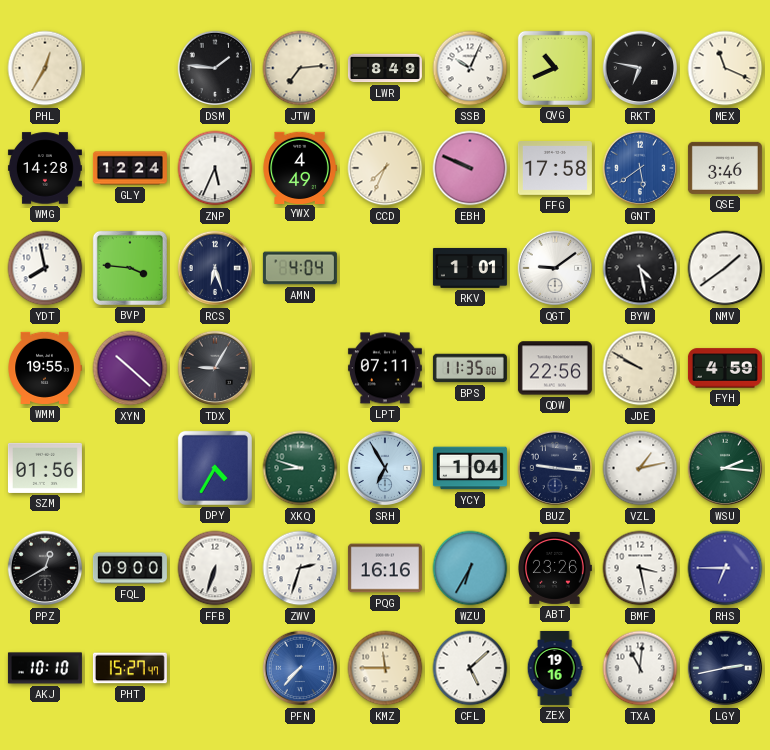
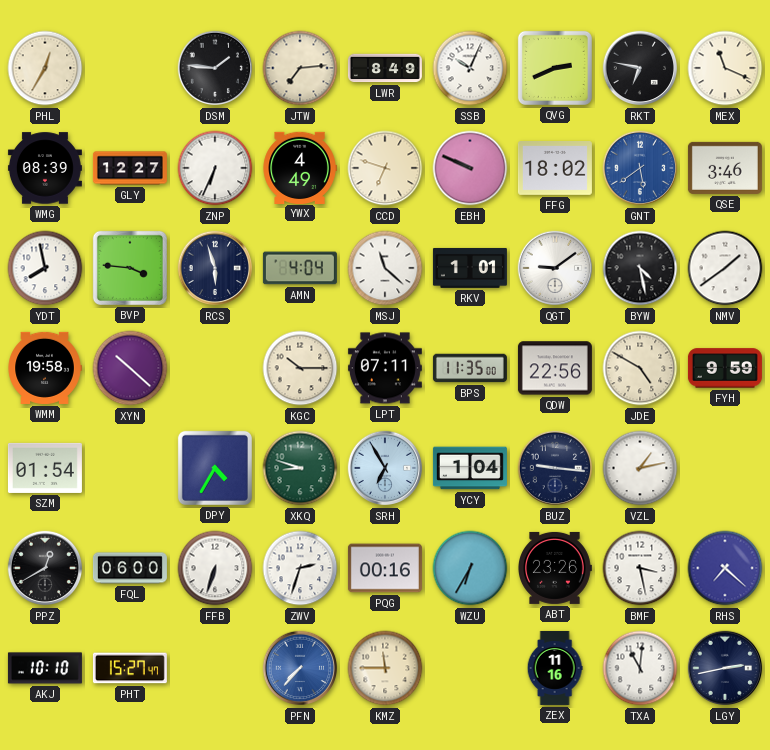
QVG: 10:41 -> 2:41
WMG: 14:28 -> 08:39
GLY: 12:24 -> 12:27
ZNP: 5:34 -> 6:34
CCD: 7:34 -> 6:48
FFG: 17:58 -> 18:02
RCS: 6:27 -> 5:57
MSJ: none -> 11:22
WMM: 19:55 -> 19:58
TDX: 9:05 -> none
KGC: none -> 10:15
JDE: 9:50 -> 4:50
FYH: 4:59 -> 9:59
SZM: 01:56 -> 01:54
WSU: 2:16 -> none
FQL: 09:00 -> 06:00
PQG: 16:16 -> 00:16
RHS: 6:45 -> 7:22
CFL: 5:08 -> none
ZEX: 19:16 -> 11:16
